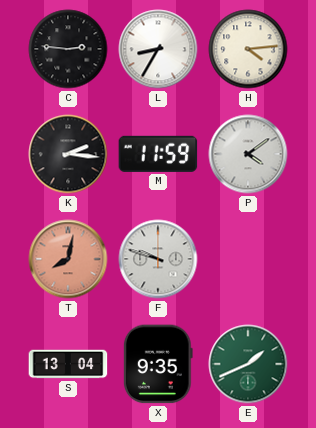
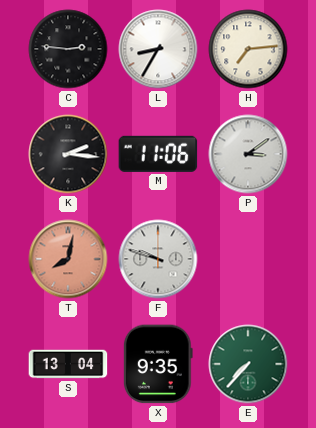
H: 4:14 -> 7:14
M: 11:59 -> 11:06
P: 4:09 -> 3:09
E: 1:41 -> 7:37
